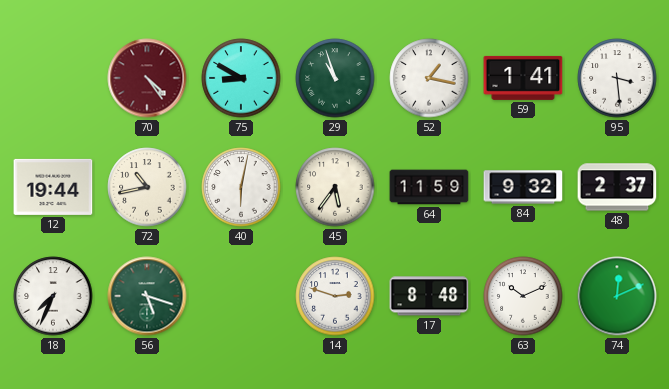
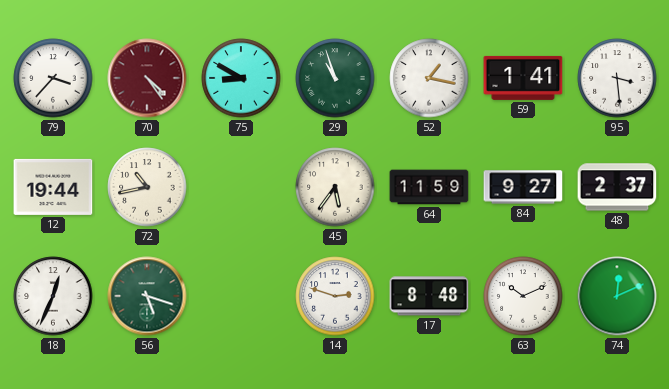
79: none -> 3:37
40: 6:02 -> none
84: 9:32 -> 9:27
18: 7:34 -> 12:34
